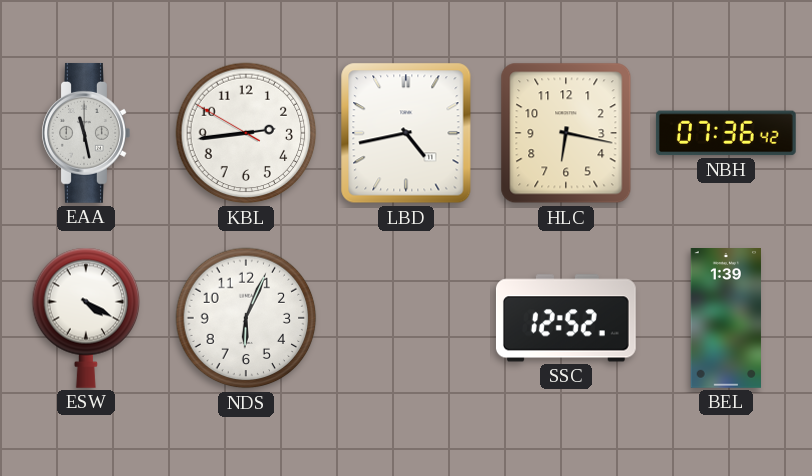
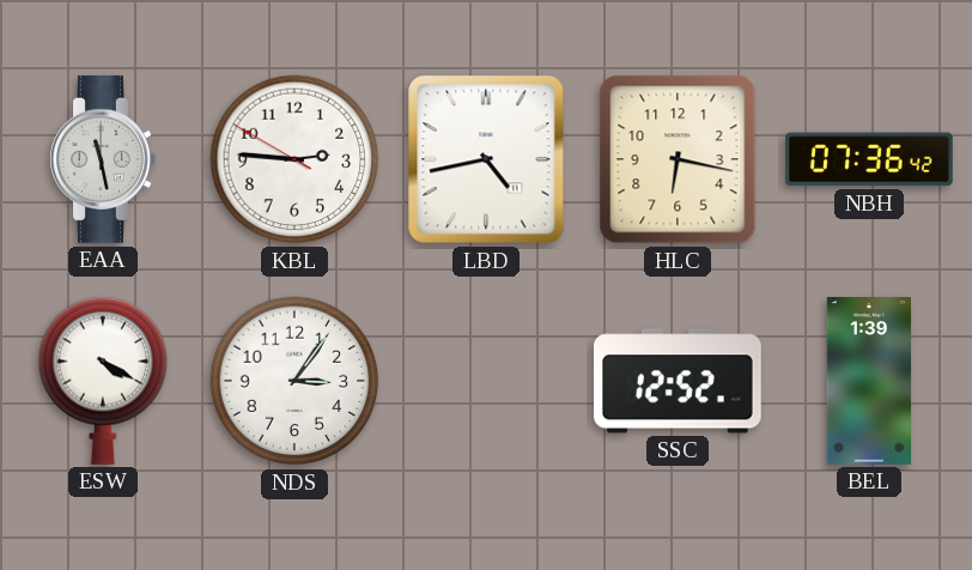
KBL: 2:43 -> 2:45
NDS: 6:04 -> 3:06
